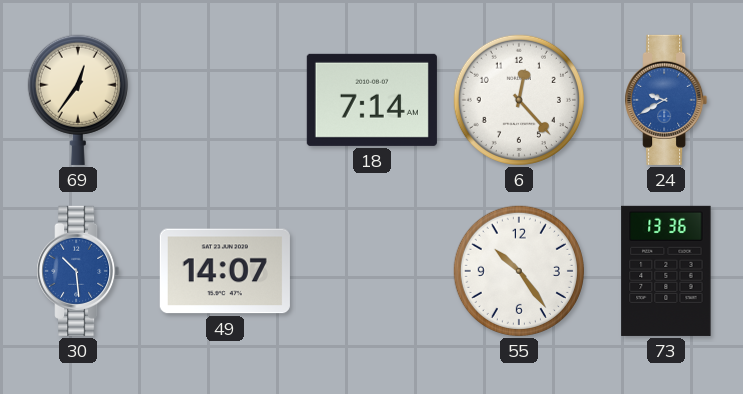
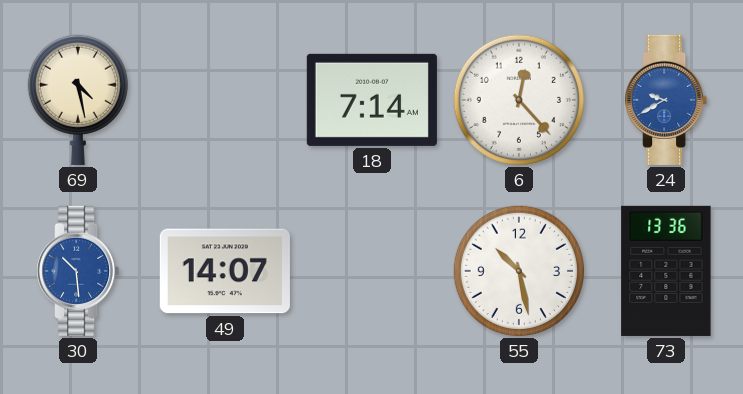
69: 12:36 -> 4:28
55: 10:24 -> 10:28
